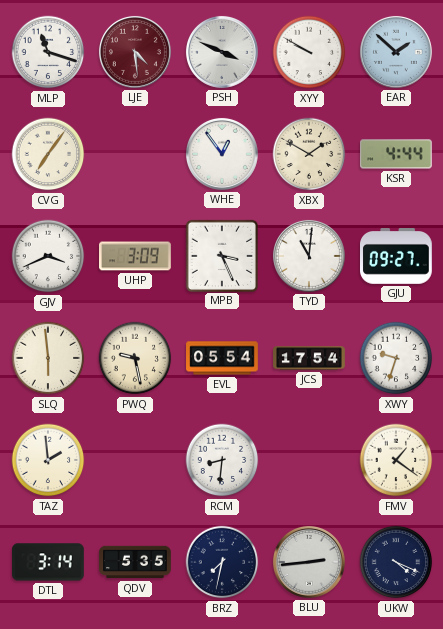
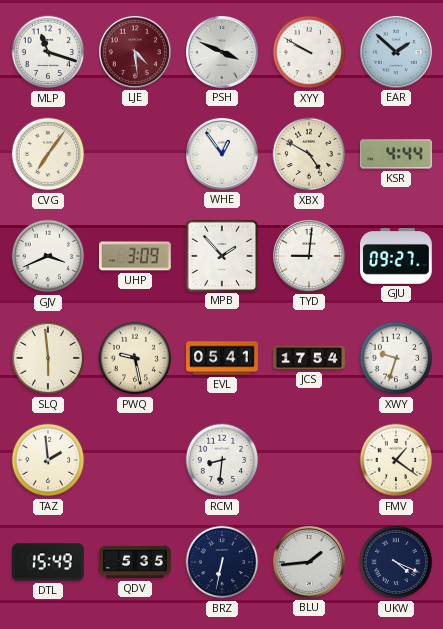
XBX: 1:50 -> 4:50
MPB: 3:26 -> 1:53
TYD: 11:01 -> 9:01
EVL: 05:54 -> 05:41
DTL: 3:14 -> 15:49
BRZ: 7:32 -> 6:32
BLU: 2:44 -> 1:44
